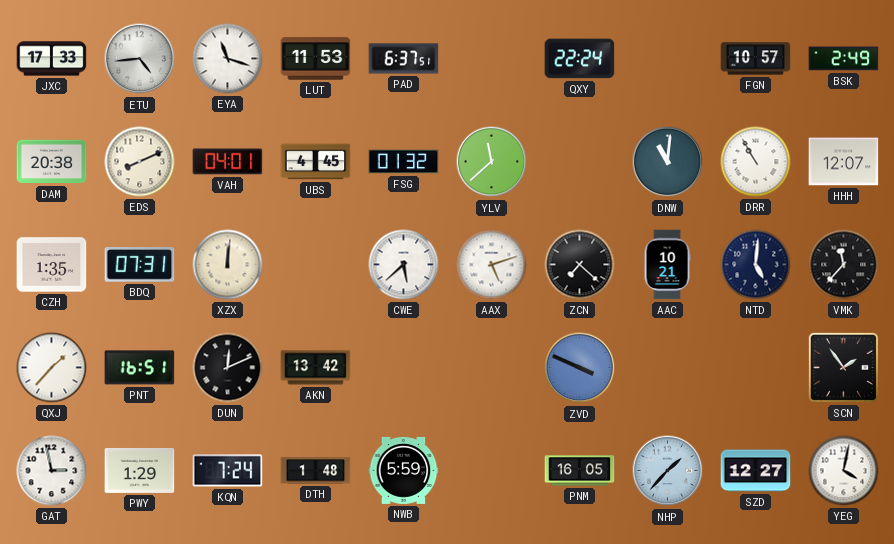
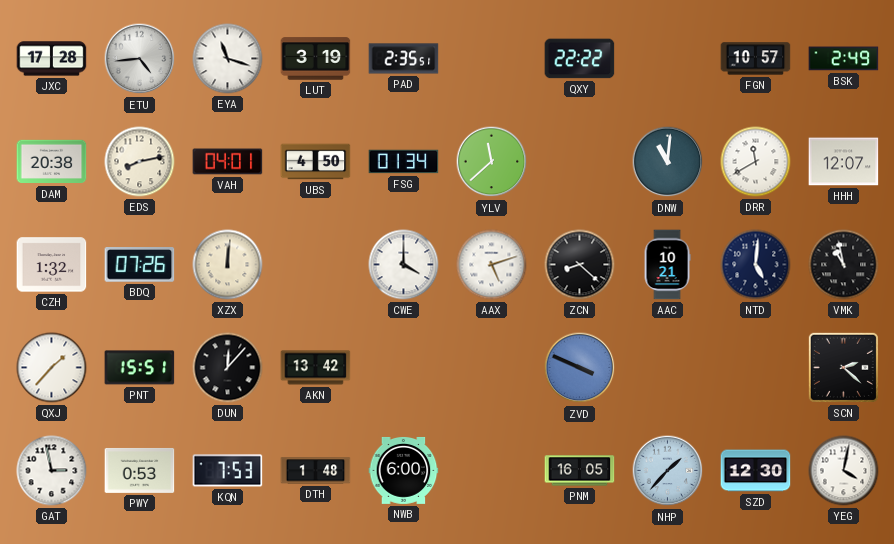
JXC: 17:33 -> 17:28
LUT: 11:53 -> 3:19
PAD: 6:37 -> 2:35
QXY: 22:24 -> 22:22
EDS: 8:11 -> 8:13
UBS: 4:45 -> 4:50
FSG: 01:32 -> 01:34
DRR: 10:55 -> 11:40
CZH: 1:35 -> 1:32
BDQ: 07:31 -> 07:26
CWE: 5:38 -> 4:00
ZCN: 7:22 -> 8:22
VMK: 11:37 -> 10:58
PNT: 16:51 -> 15:51
DUN: 12:11 -> 12:07
SCN: 1:54 -> 2:22
PWY: 1:29 -> 0:53
KQN: 7:24 -> 7:53
NWB: 5:59 -> 6:00
SZD: 12:27 -> 12:30
